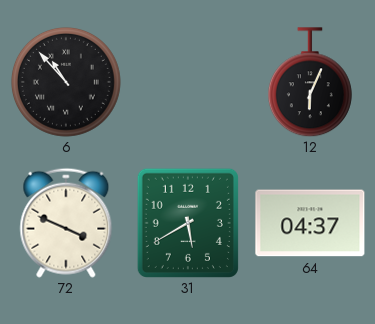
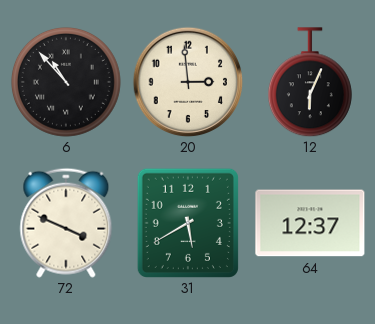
20: none -> 2:59
64: 04:37 -> 12:37
